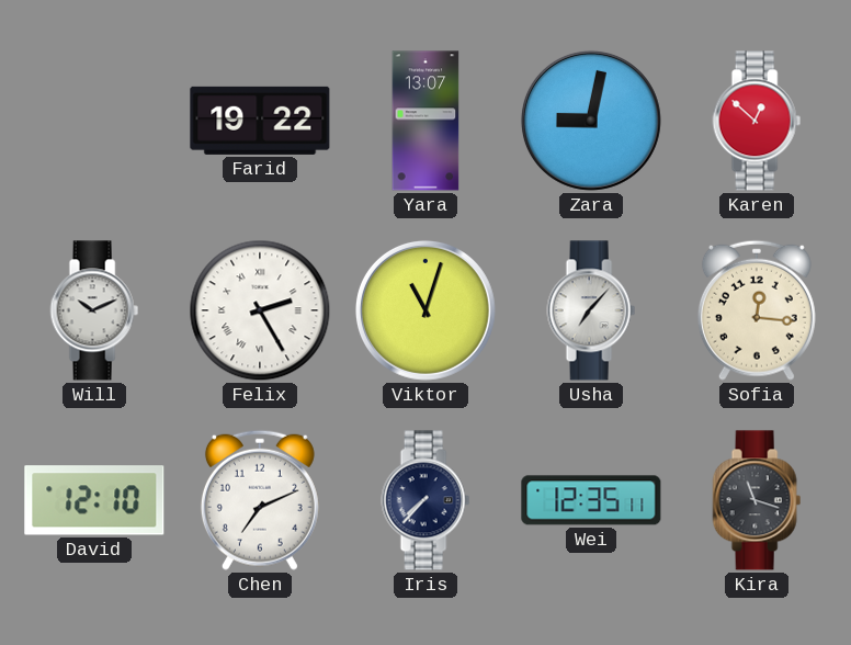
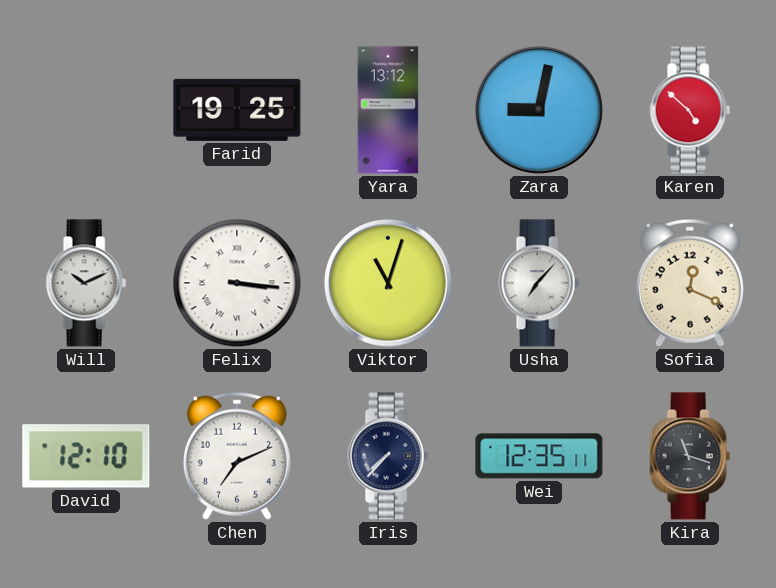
Farid: 19:22 -> 19:25
Yara: 13:07 -> 13:12
Karen: 12:52 -> 4:52
Felix: 2:25 -> 3:16
Sofia: 12:16 -> 12:19
